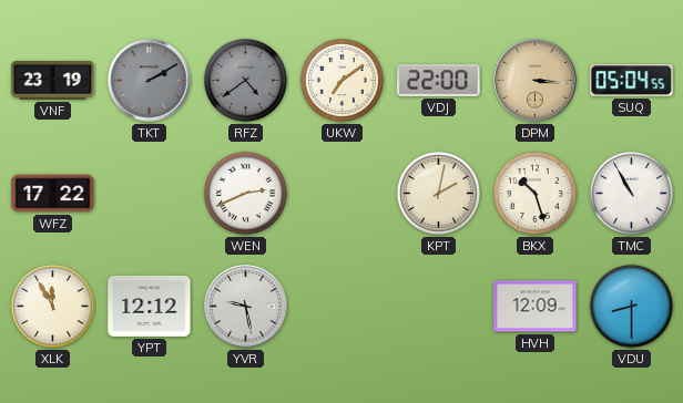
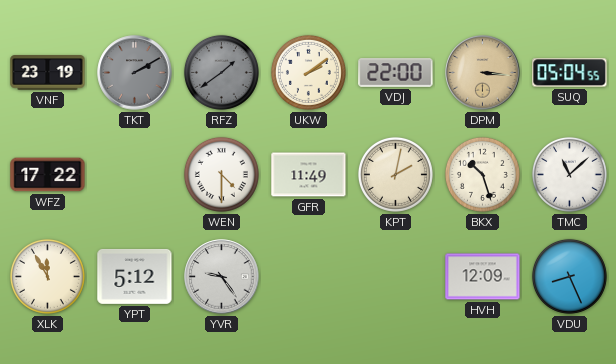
RFZ: 4:39 -> 1:39
UKW: 7:09 -> 2:09
WEN: 2:41 -> 4:30
GFR: none -> 11:49
TMC: 10:55 -> 11:08
YPT: 12:12 -> 5:12
YVR: 9:28 -> 9:24
VDU: 8:30 -> 8:26
